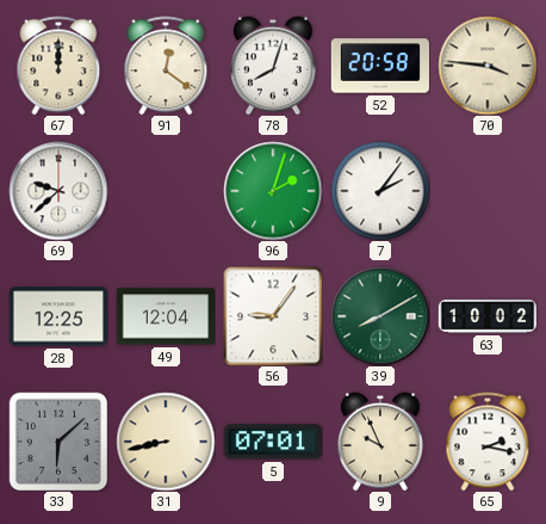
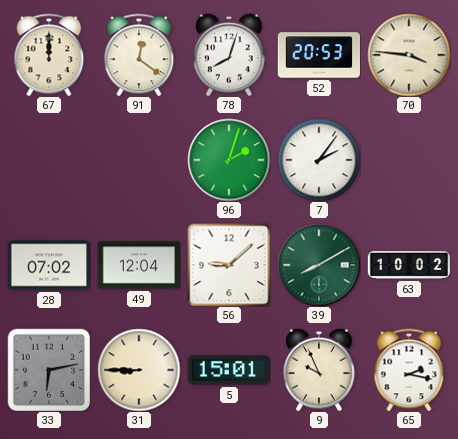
52: 20:58 -> 20:53
69: 9:38 -> none
28: 12:25 -> 07:02
56: 9:06 -> 9:08
33: 6:08 -> 6:13
31: 8:43 -> 8:45
5: 07:01 -> 15:01
